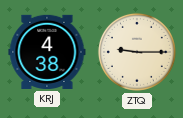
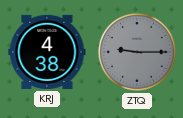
ZTQ dial: cream -> grey
